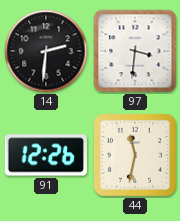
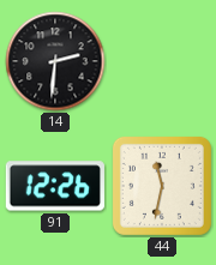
97: 3:31 -> none
